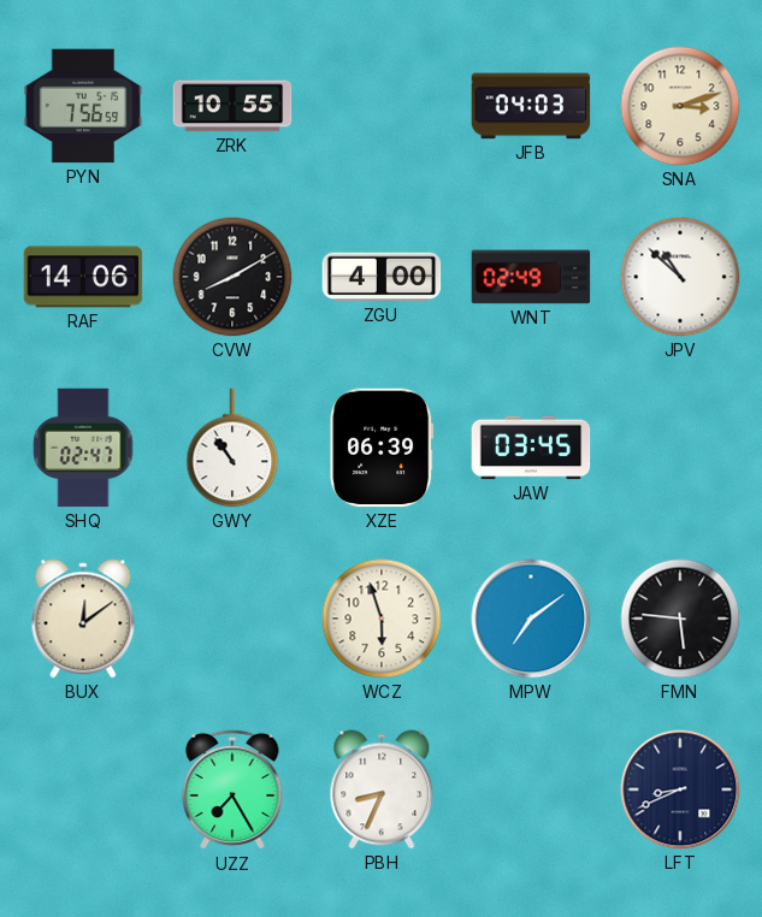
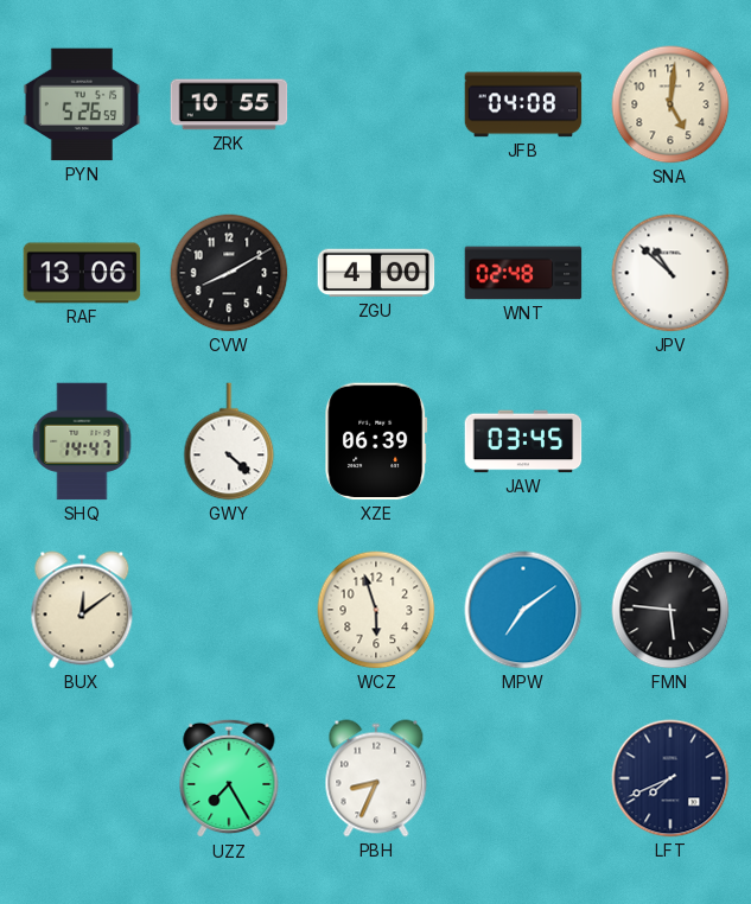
PYN: 7:56 -> 5:26
JFB: 04:03 -> 04:08
SNA: 3:12 -> 5:01
RAF: 14:06 -> 13:06
WNT: 02:49 -> 02:48
SHQ: 02:47 -> 14:47
GWY: 10:54 -> 4:22
LFT: 8:41 -> 7:41
